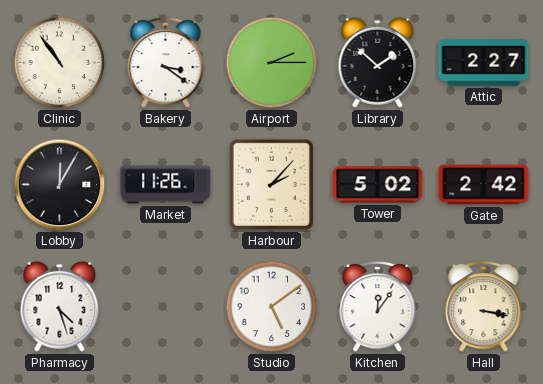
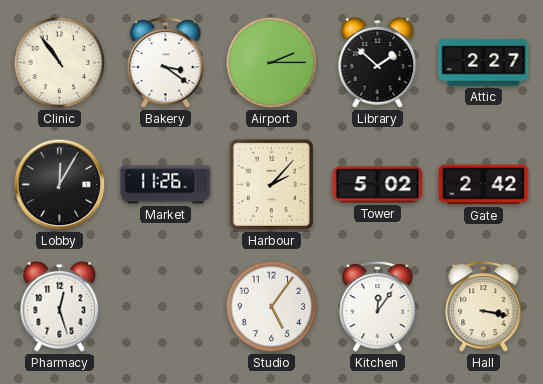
Pharmacy: 4:27 -> 12:27
Studio: 5:09 -> 5:06
